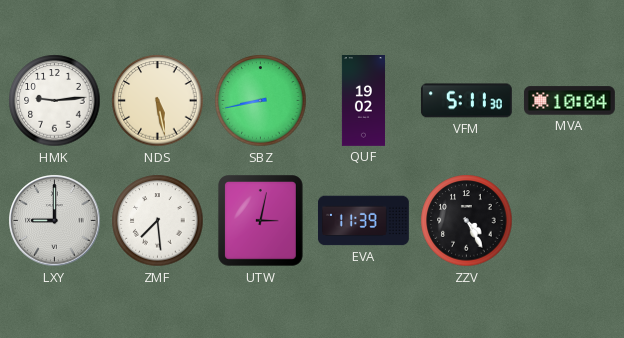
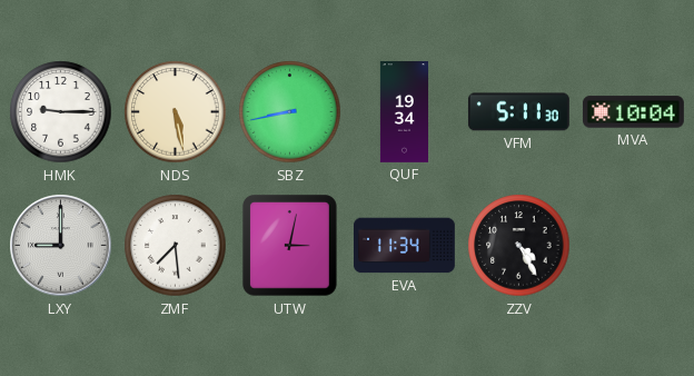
HMK: 9:14 -> 9:15
QUF: 19:02 -> 19:34
EVA: 11:39 -> 11:34
